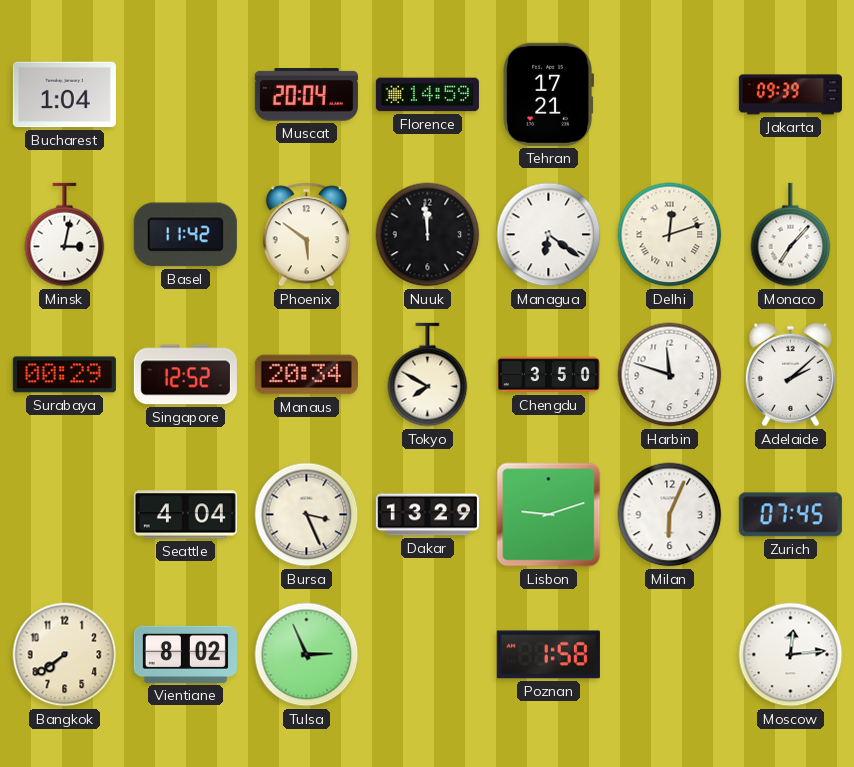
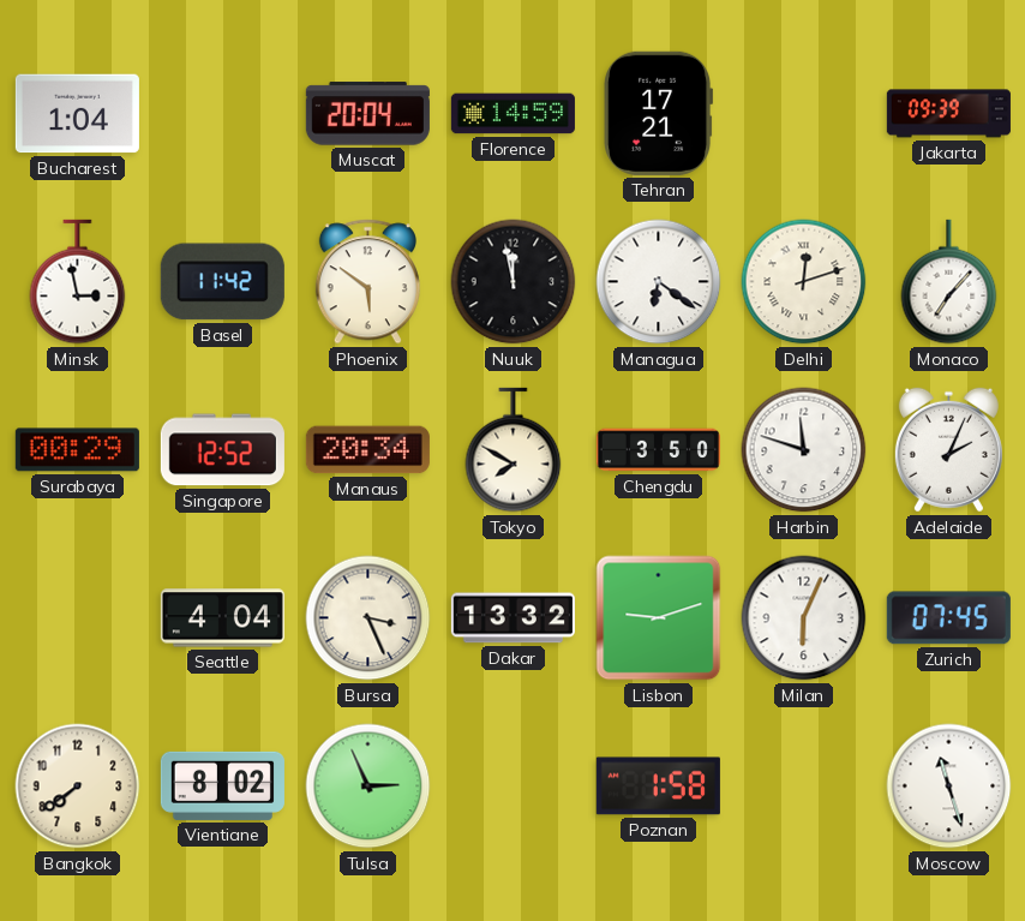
Minsk: 3:02 -> 2:58
Nuuk: 11:59 -> 11:58
Adelaide: 2:08 -> 2:04
Dakar: 13:29 -> 13:32
Moscow: 12:14 -> 11:27
